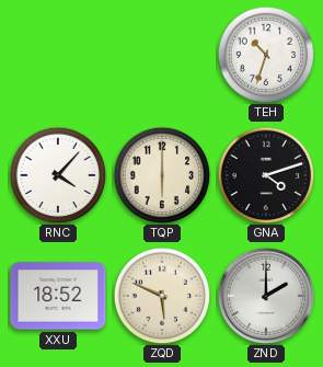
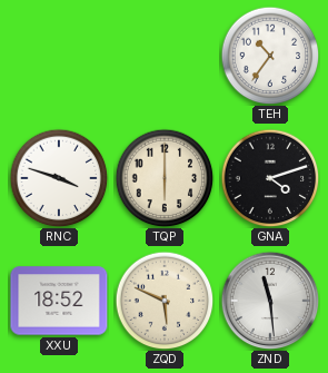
TEH: 10:33 -> 10:36
RNC: 4:07 -> 3:48
ZND: 2:00 -> 11:29
